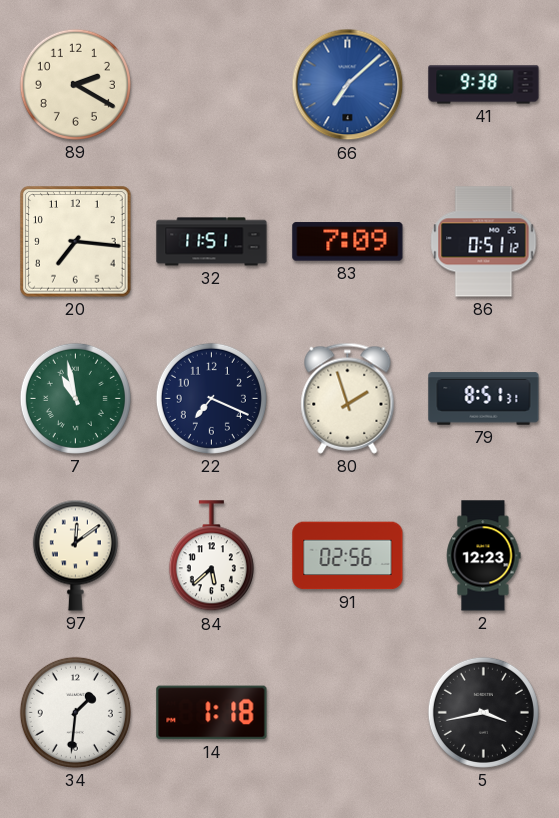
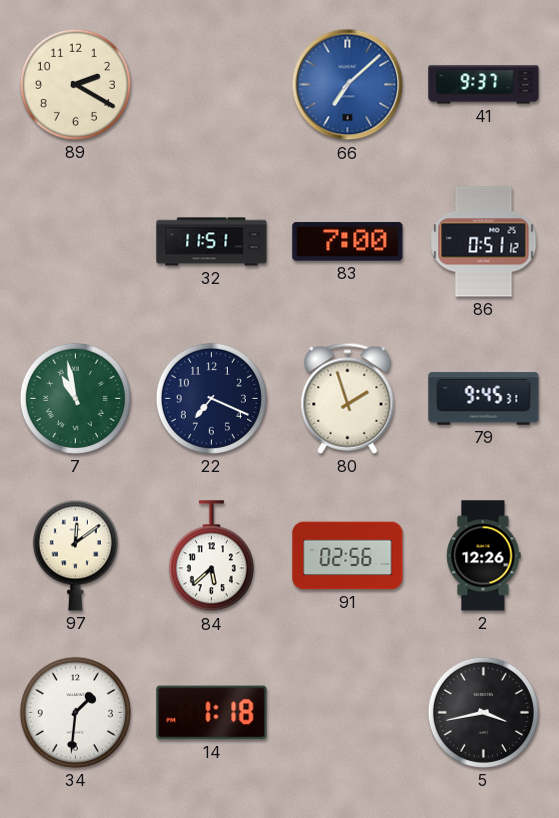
41: 9:38 -> 9:37
20: 7:16 -> none
83: 7:09 -> 7:00
79: 8:51 -> 9:45
2: 12:23 -> 12:26
